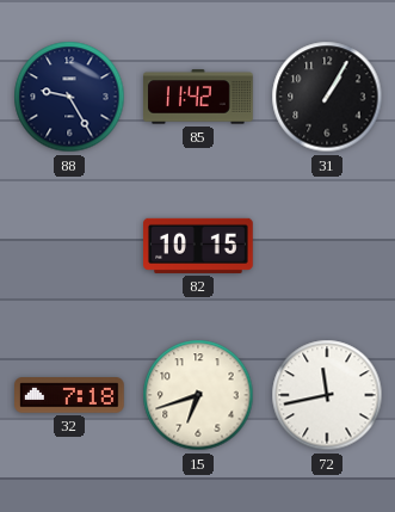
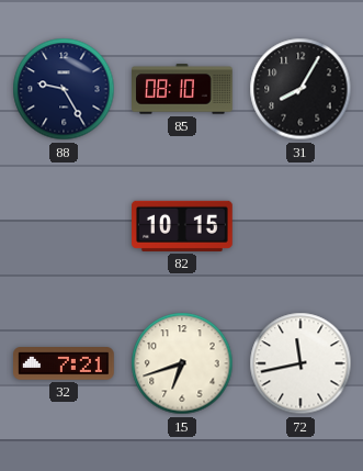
85: 11:42 -> 08:10
31: 1:05 -> 8:05
32: 7:18 -> 7:21
